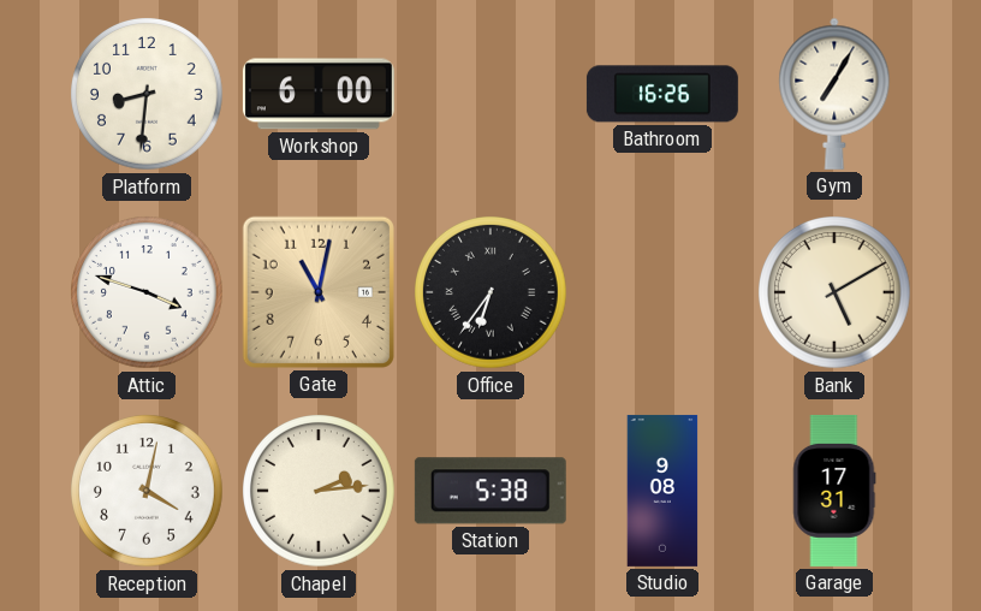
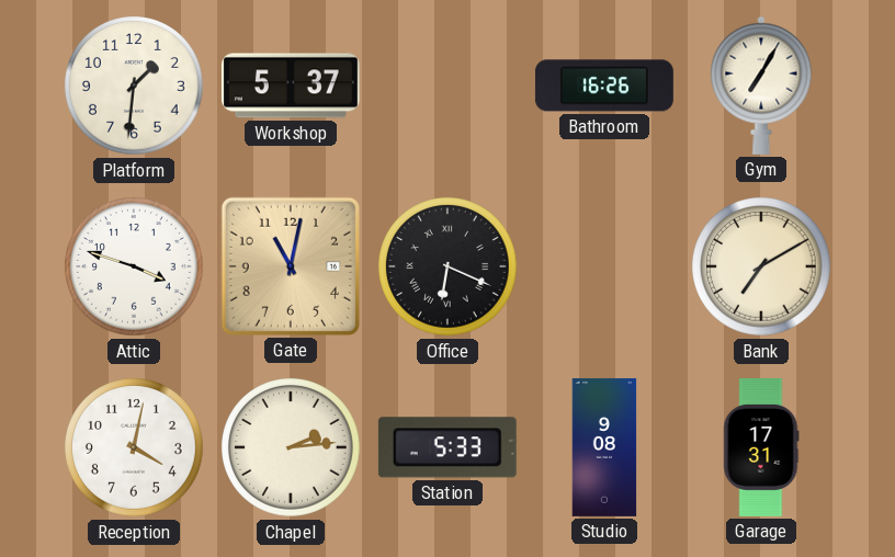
Platform: 8:31 -> 1:31
Workshop: 6:00 -> 5:37
Office: 6:36 -> 6:19
Bank: 5:10 -> 7:10
Station: 5:38 -> 5:33
